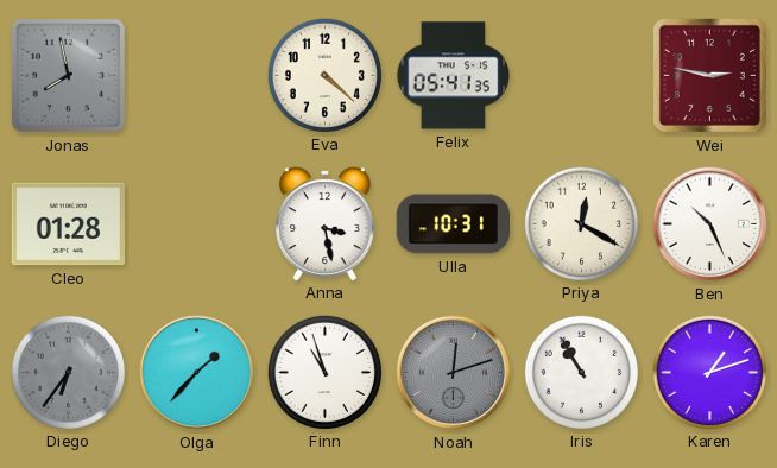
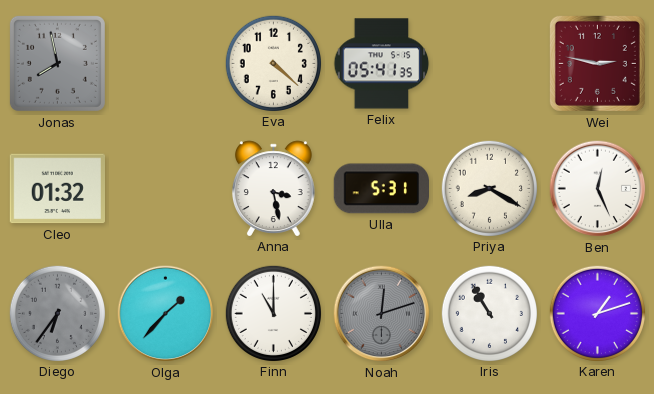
Cleo: 01:28 -> 01:32
Ulla: 10:31 -> 5:31
Priya: 12:20 -> 8:20
Ben: 10:26 -> 12:26
Finn: 10:57 -> 11:00
